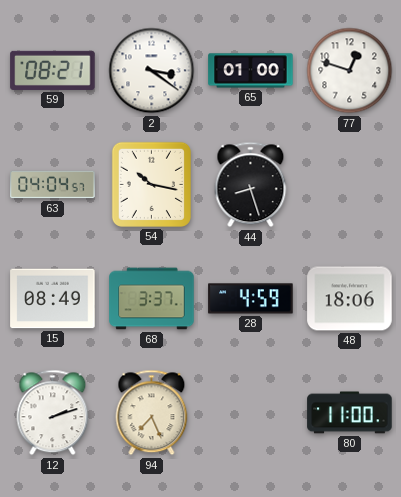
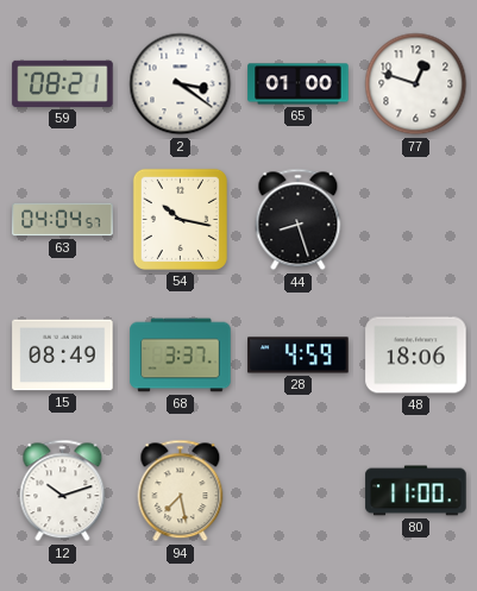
12: 2:12 -> 10:12
94: 7:26 -> 7:28
